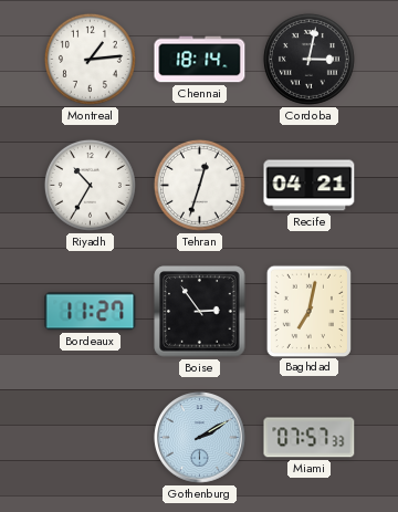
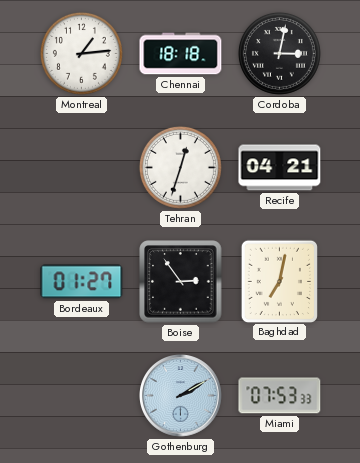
Chennai: 18:14 -> 18:18
Riyadh: 10:35 -> none
Bordeaux: 11:27 -> 01:27
Miami: 07:57 -> 07:53
